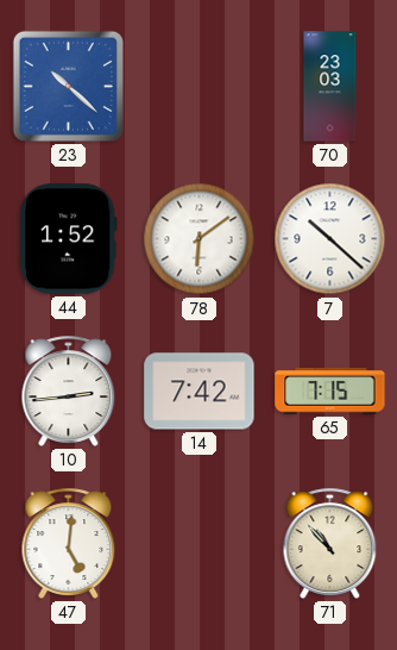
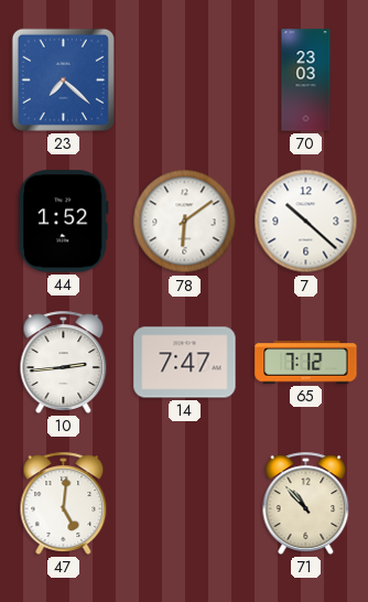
23: 10:22 -> 7:22
14: 7:42 -> 7:47
65: 7:15 -> 7:12
